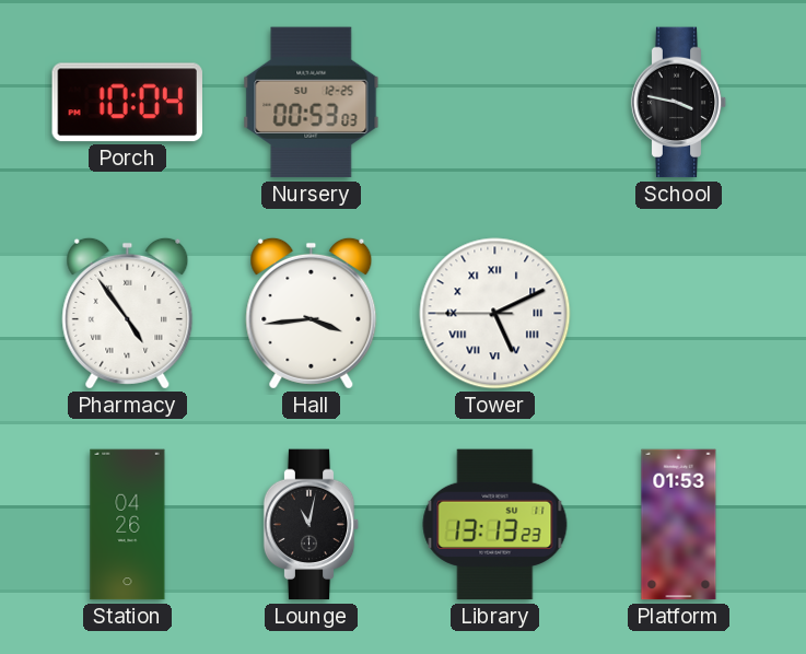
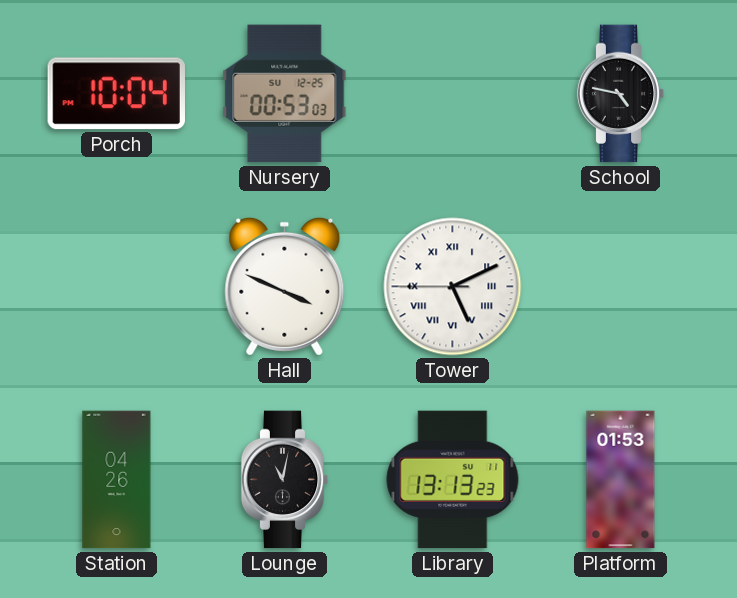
School: 3:47 -> 4:47
Pharmacy: 4:54 -> none
Hall: 3:44 -> 3:49
